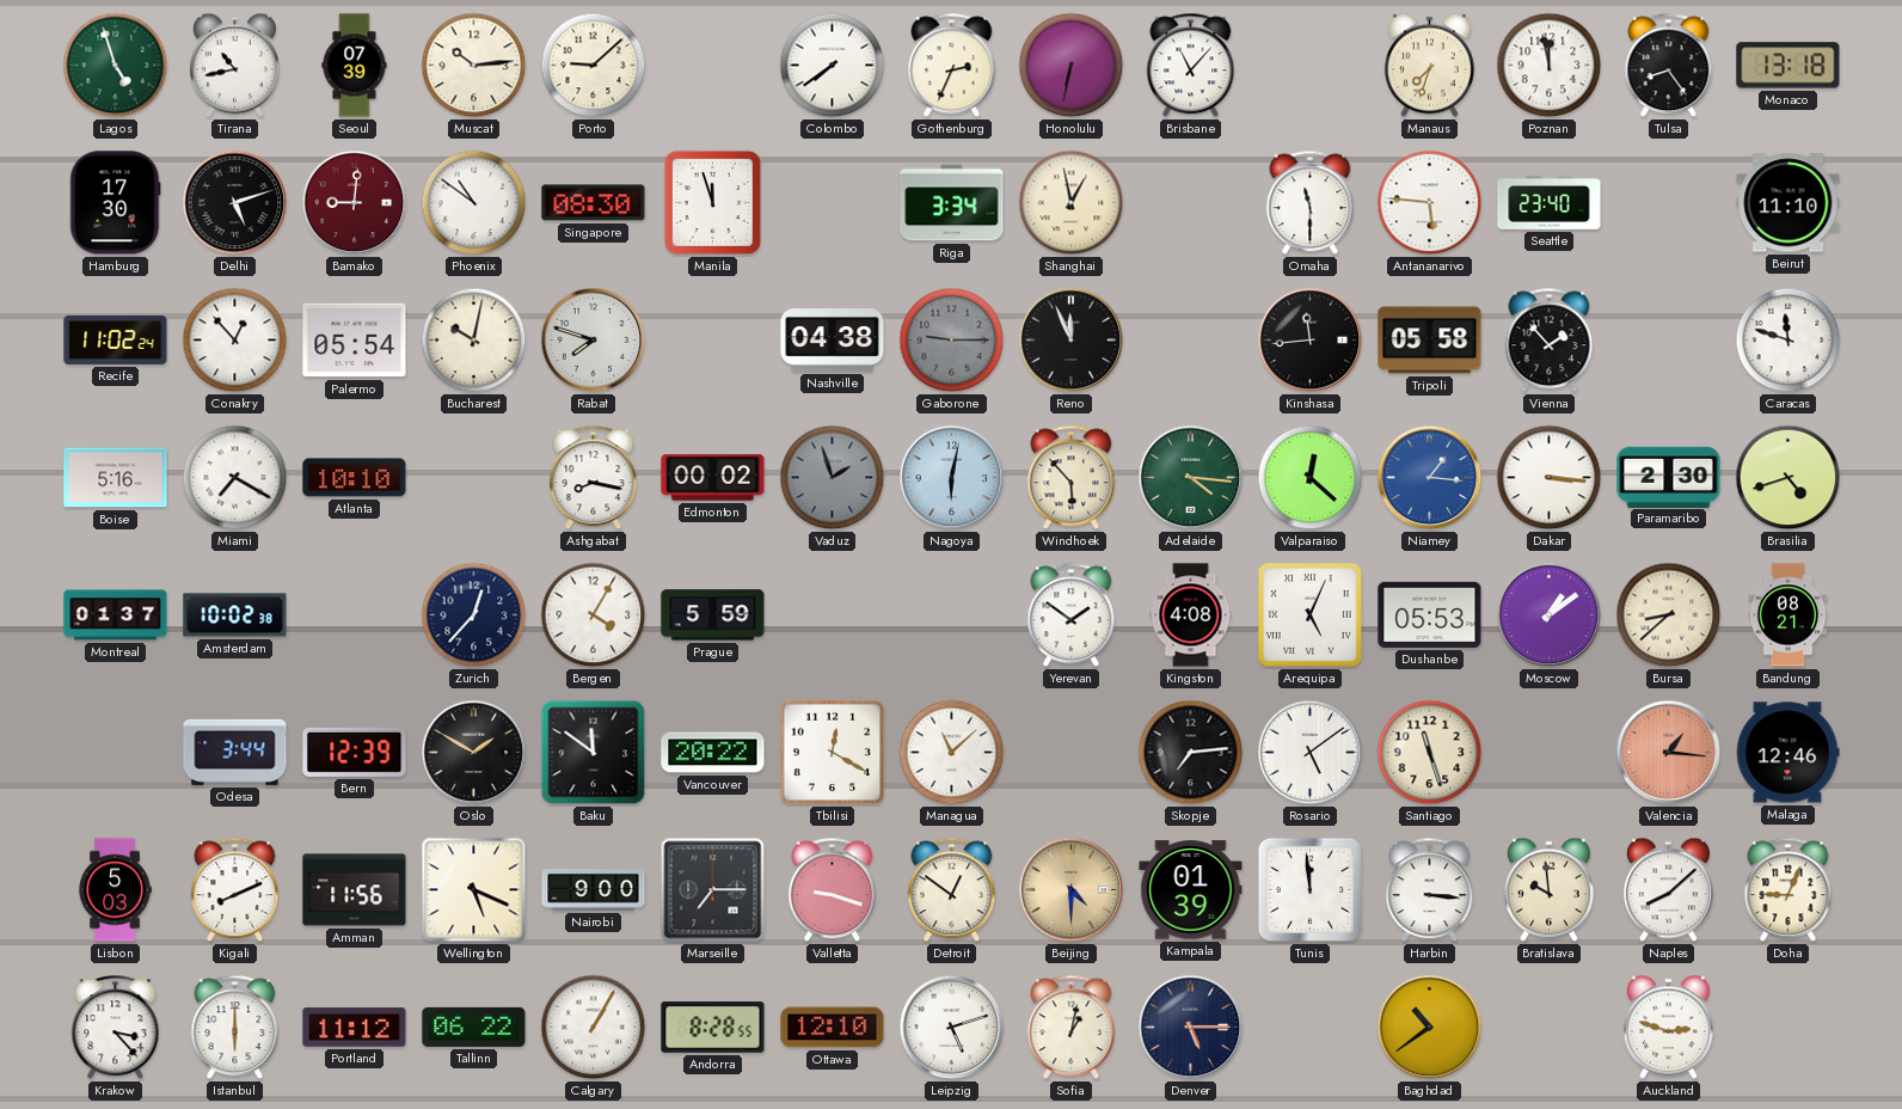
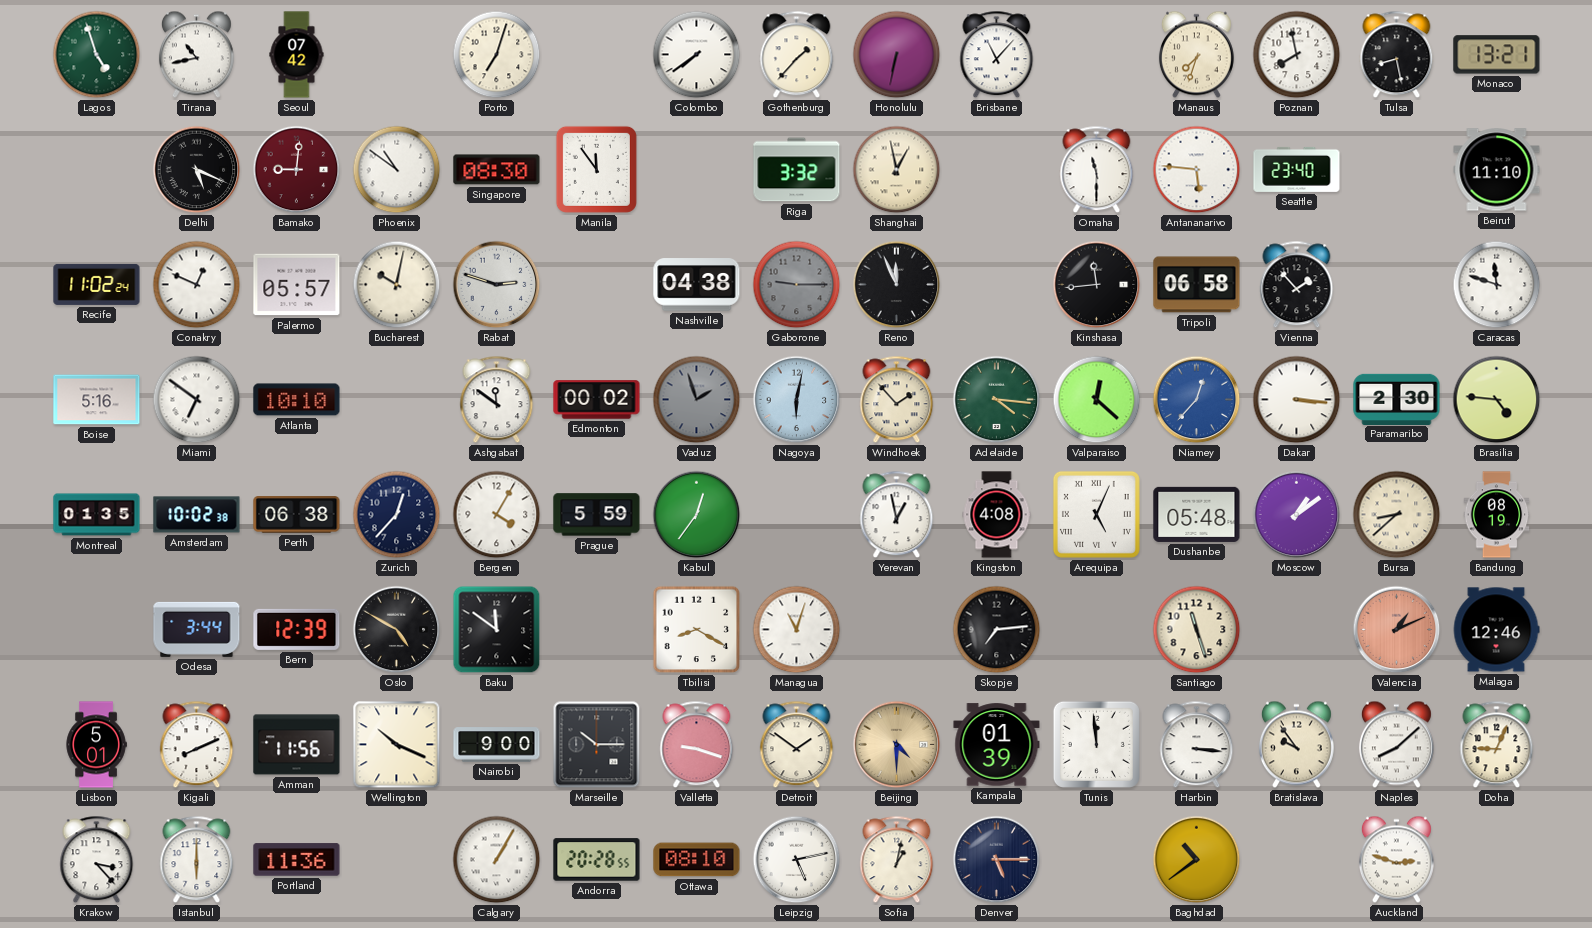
Seoul: 07:39 -> 07:42
Muscat: 10:14 -> none
Porto: 9:08 -> 7:03
Gothenburg: 2:34 -> 1:37
Poznan: 11:58 -> 7:58
Tulsa: 8:24 -> 8:28
Monaco: 13:18 -> 13:21
Hamburg: 17:30 -> none
Delhi: 5:12 -> 5:19
Manila: 11:57 -> 11:54
Riga: 3:34 -> 3:32
Conakry: 12:53 -> 12:49
Palermo: 05:54 -> 05:57
Rabat: 7:48 -> 2:48
Tripoli: 05:58 -> 06:58
Miami: 7:20 -> 6:51
Ashgabat: 8:17 -> 11:51
Windhoek: 5:53 -> 1:53
Niamey: 1:16 -> 12:37
Brasilia: 4:42 -> 4:46
Montreal: 01:37 -> 01:35
Perth: none -> 06:38
Kabul: none -> 12:36
Yerevan: 1:51 -> 12:58
Dushanbe: 05:53 -> 05:48
Bandung: 08:21 -> 08:19
Oslo: 1:50 -> 4:50
Vancouver: 20:22 -> none
Tbilisi: 12:20 -> 8:20
Managua: 11:08 -> 11:03
Rosario: 5:09 -> none
Valencia: 1:16 -> 1:11
Lisbon: 5:03 -> 5:01
Wellington: 5:19 -> 10:19
Marseille: 7:15 -> 10:15
Detroit: 12:51 -> 1:51
Bratislava: 9:59 -> 9:54
Portland: 11:12 -> 11:36
Tallinn: 06:22 -> none
Andorra: 8:28 -> 20:28
Ottawa: 12:10 -> 08:10
Leipzig: 5:12 -> 5:13
